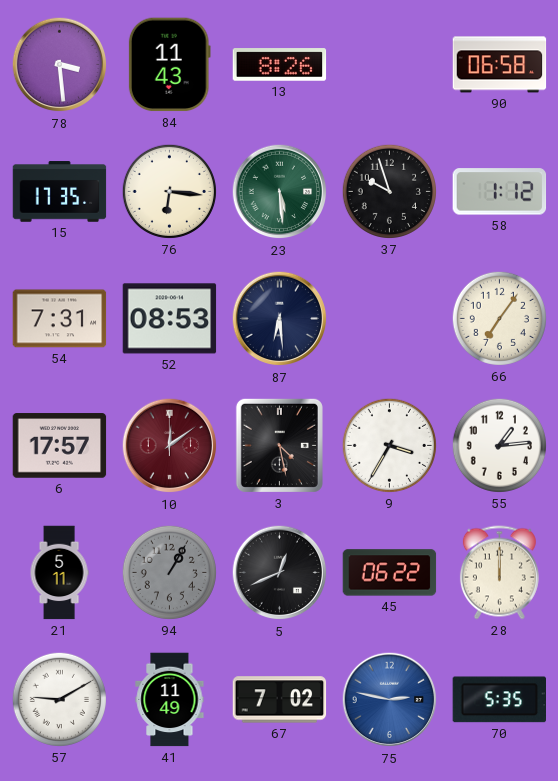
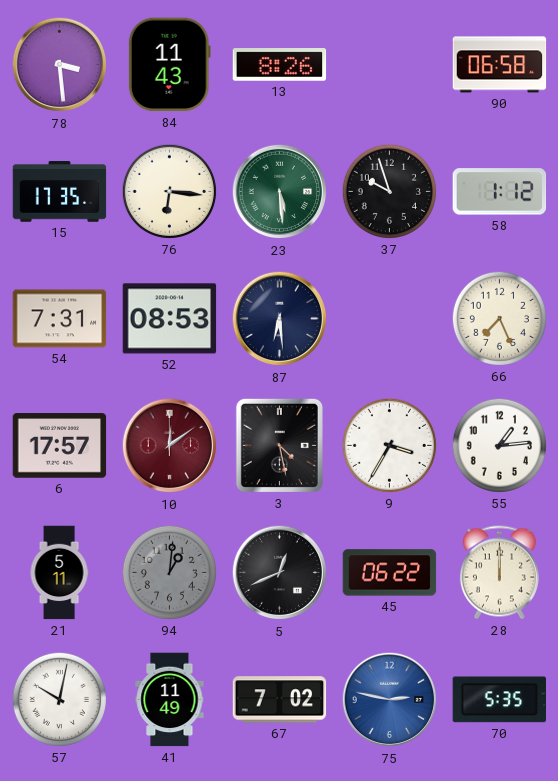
66: 7:06 -> 7:26
94: 1:05 -> 1:01
57: 9:10 -> 10:02
